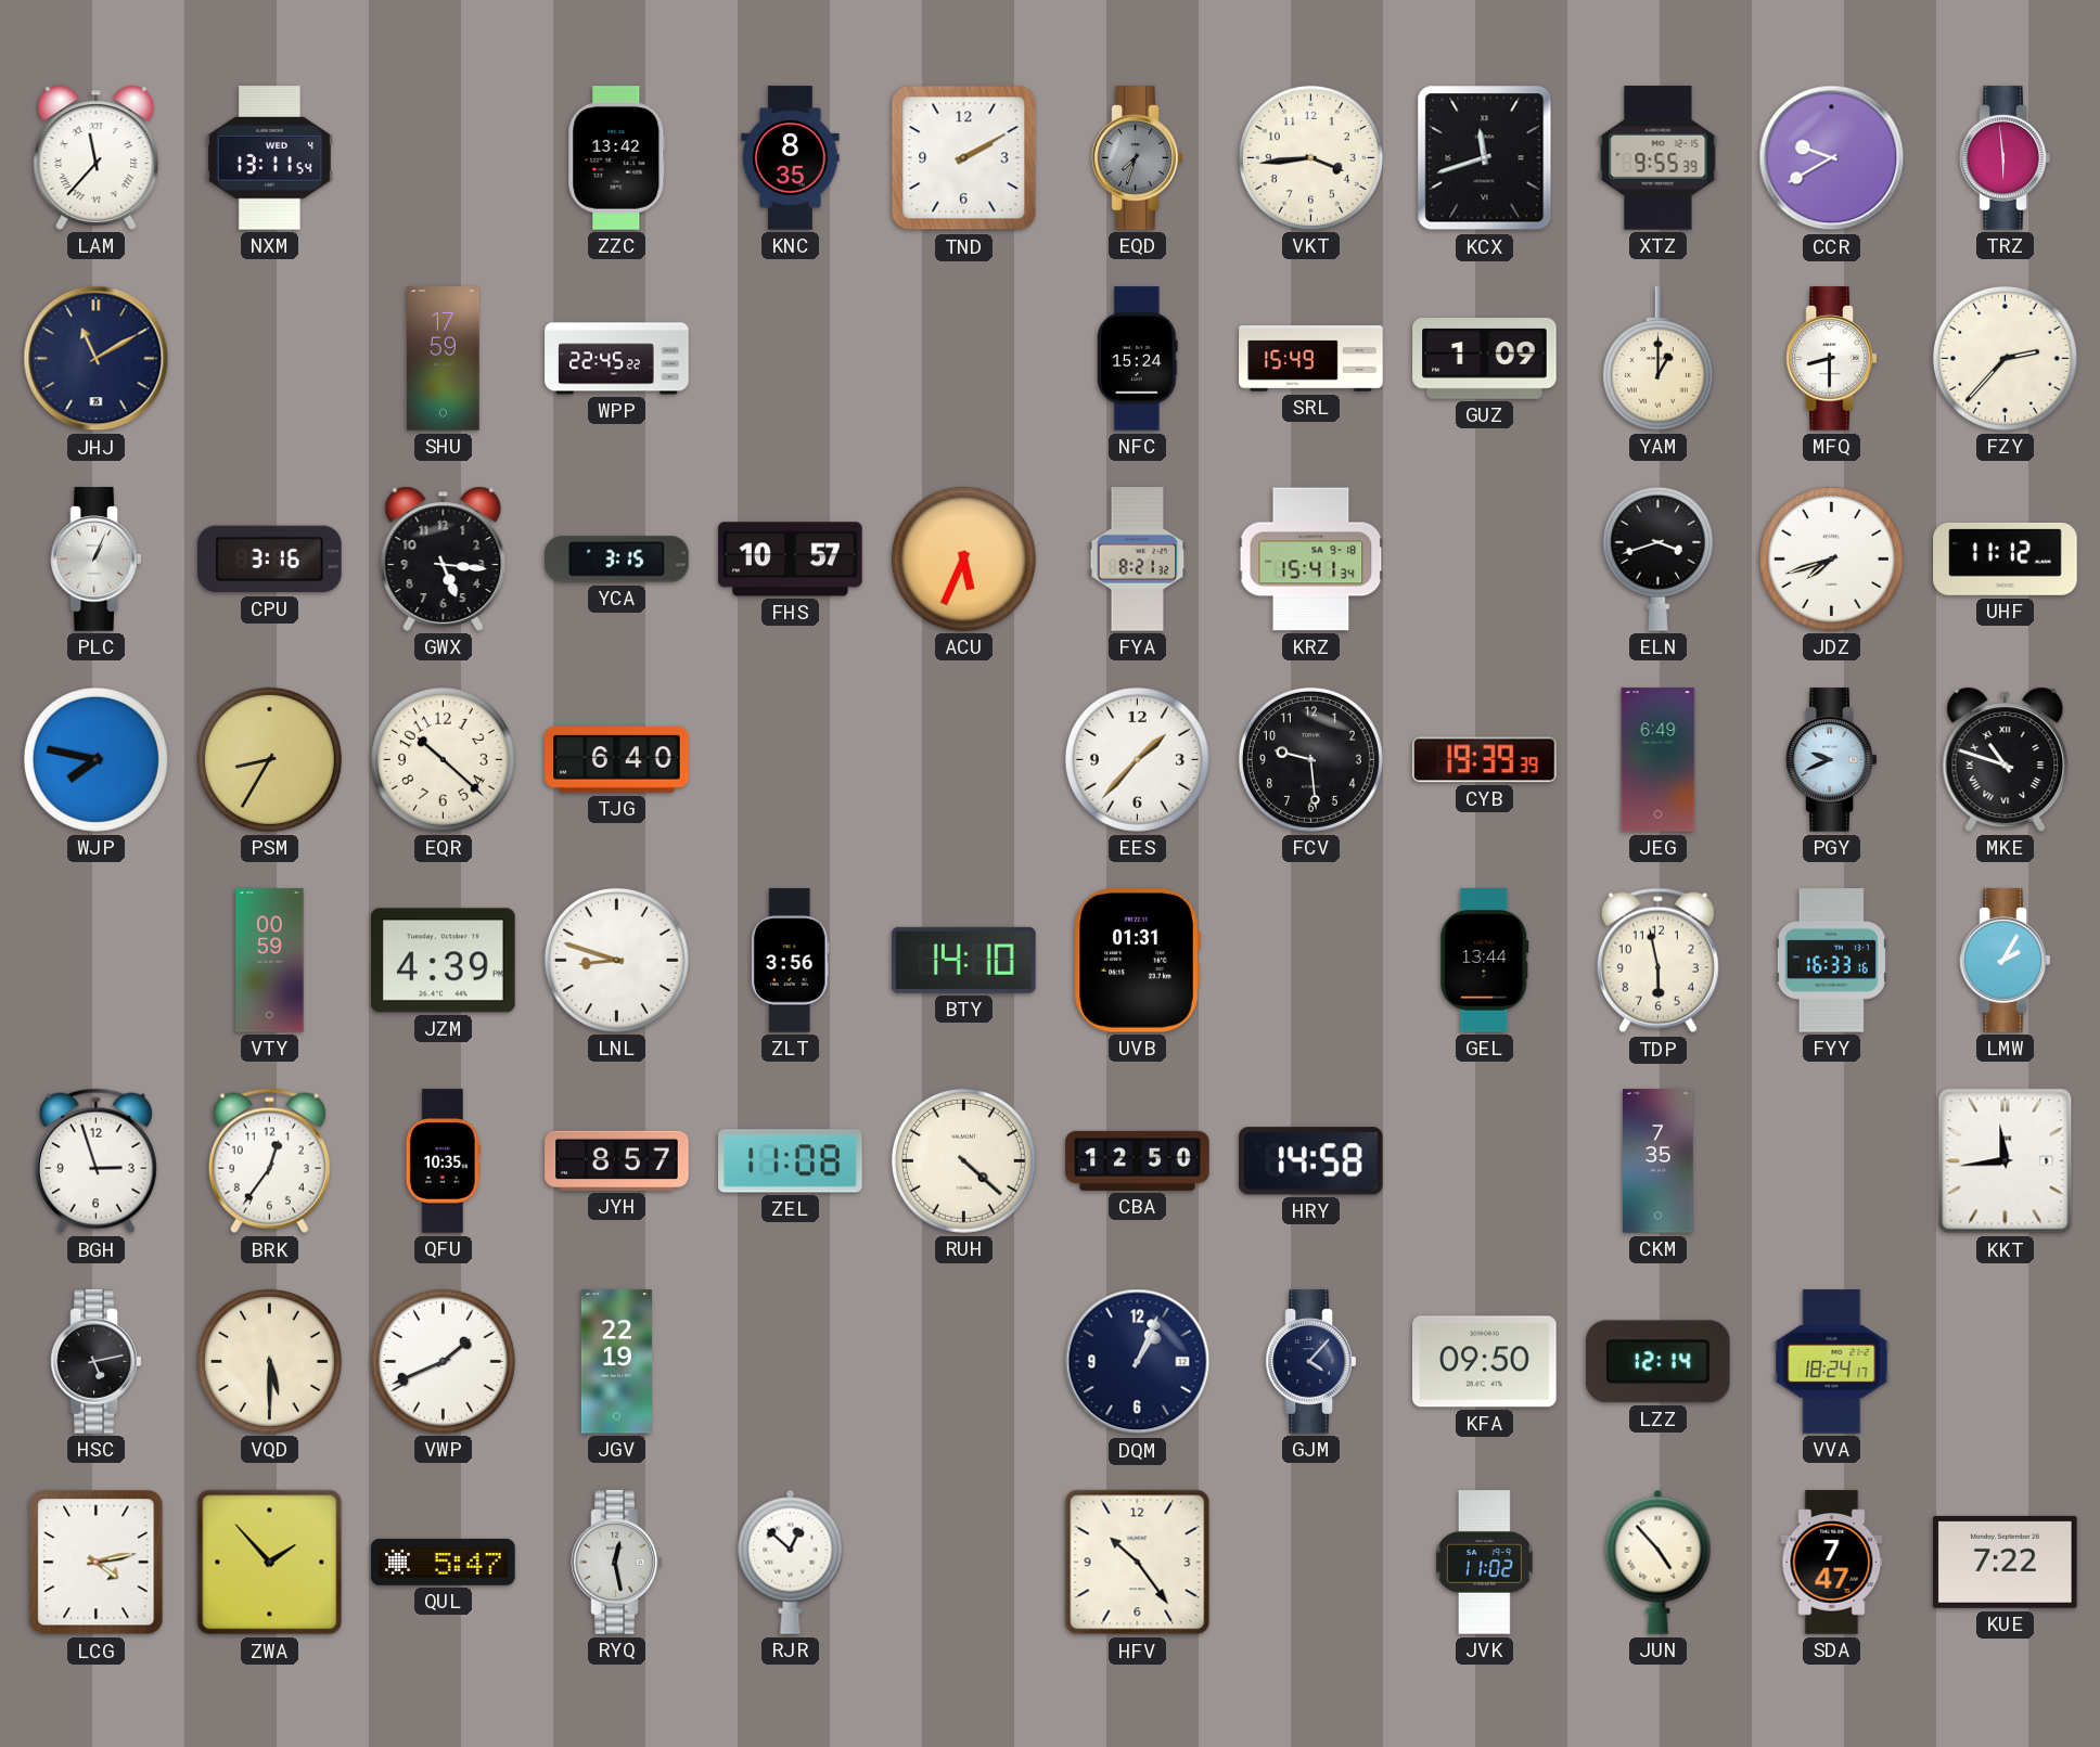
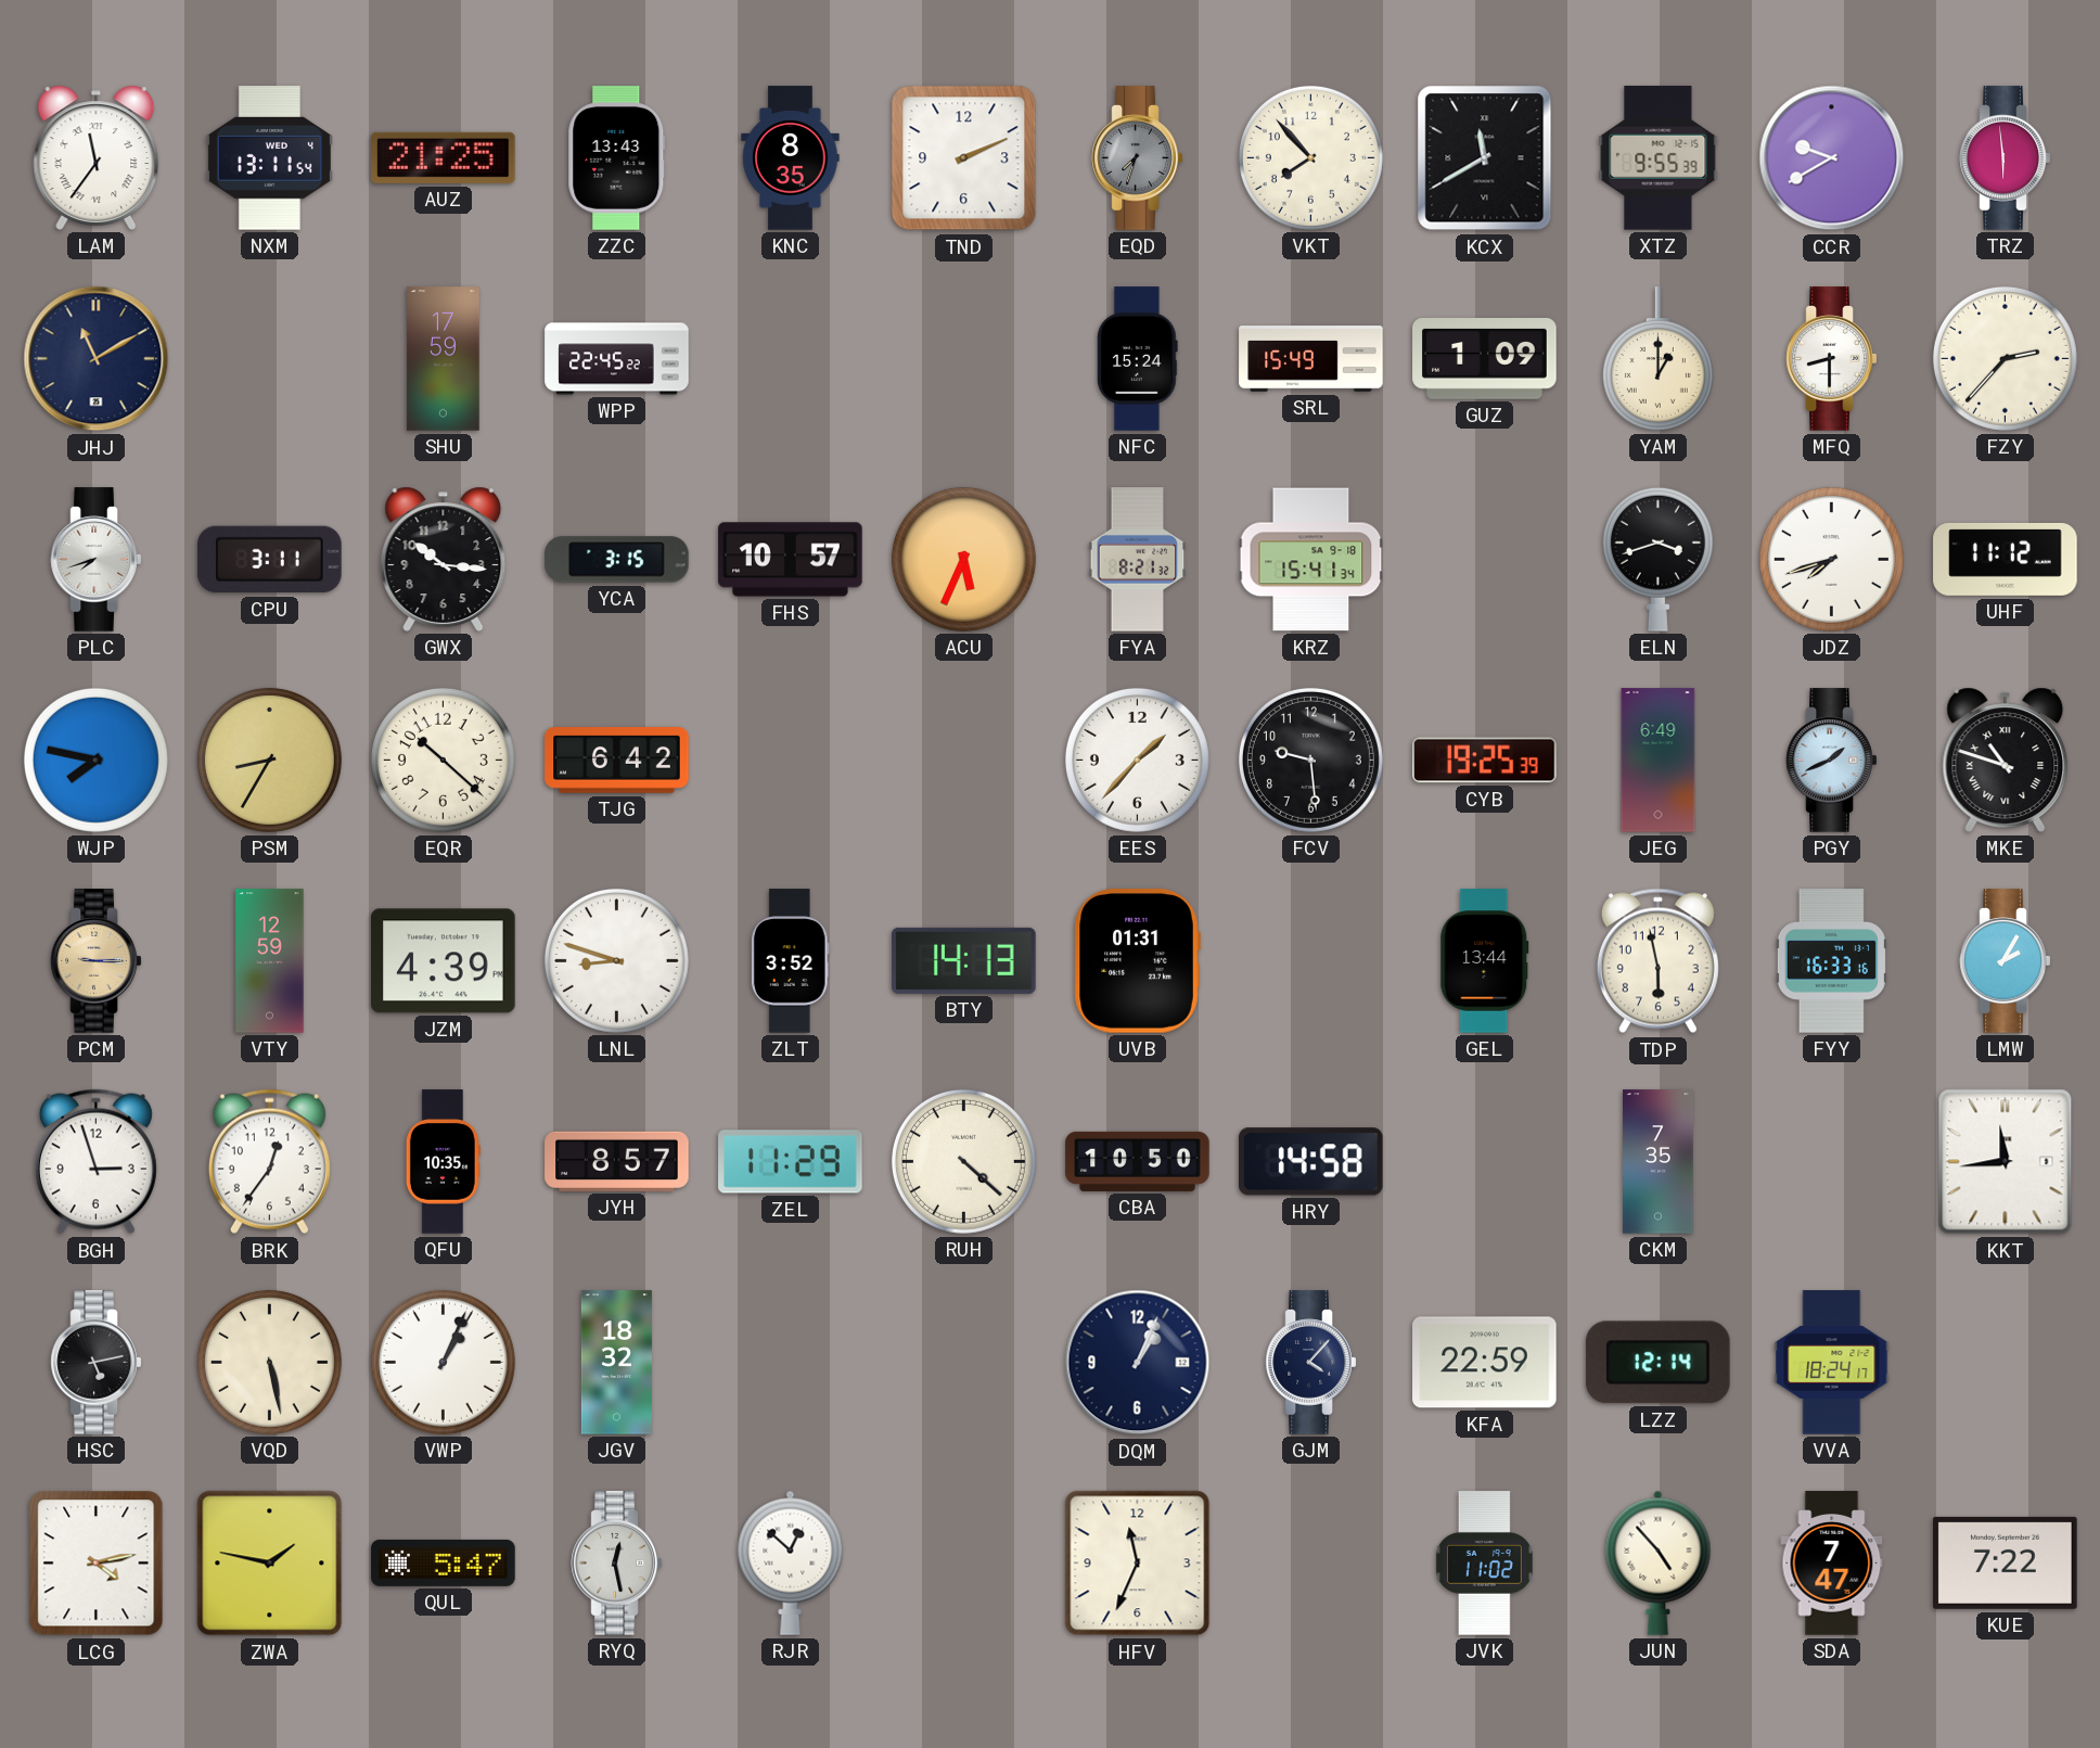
LAM: 11:37 -> 11:36
AUZ: none -> 21:25
ZZC: 13:42 -> 13:43
TND: 2:10 -> 2:11
VKT: 3:44 -> 7:53
KCX: 11:42 -> 11:40
PLC: 1:04 -> 7:42
CPU: 3:16 -> 3:11
GWX: 5:16 -> 10:16
TJG: 6:40 -> 6:42
CYB: 19:39 -> 19:25
PGY: 9:41 -> 1:41
PCM: none -> 9:15
VTY: 00:59 -> 12:59
ZLT: 3:56 -> 3:52
BTY: 14:10 -> 14:13
ZEL: 11:08 -> 11:29
CBA: 12:50 -> 10:50
VQD: 5:30 -> 5:28
VWP: 1:41 -> 1:04
JGV: 22:19 -> 18:32
KFA: 09:50 -> 22:59
ZWA: 1:53 -> 1:47
HFV: 10:24 -> 11:34
